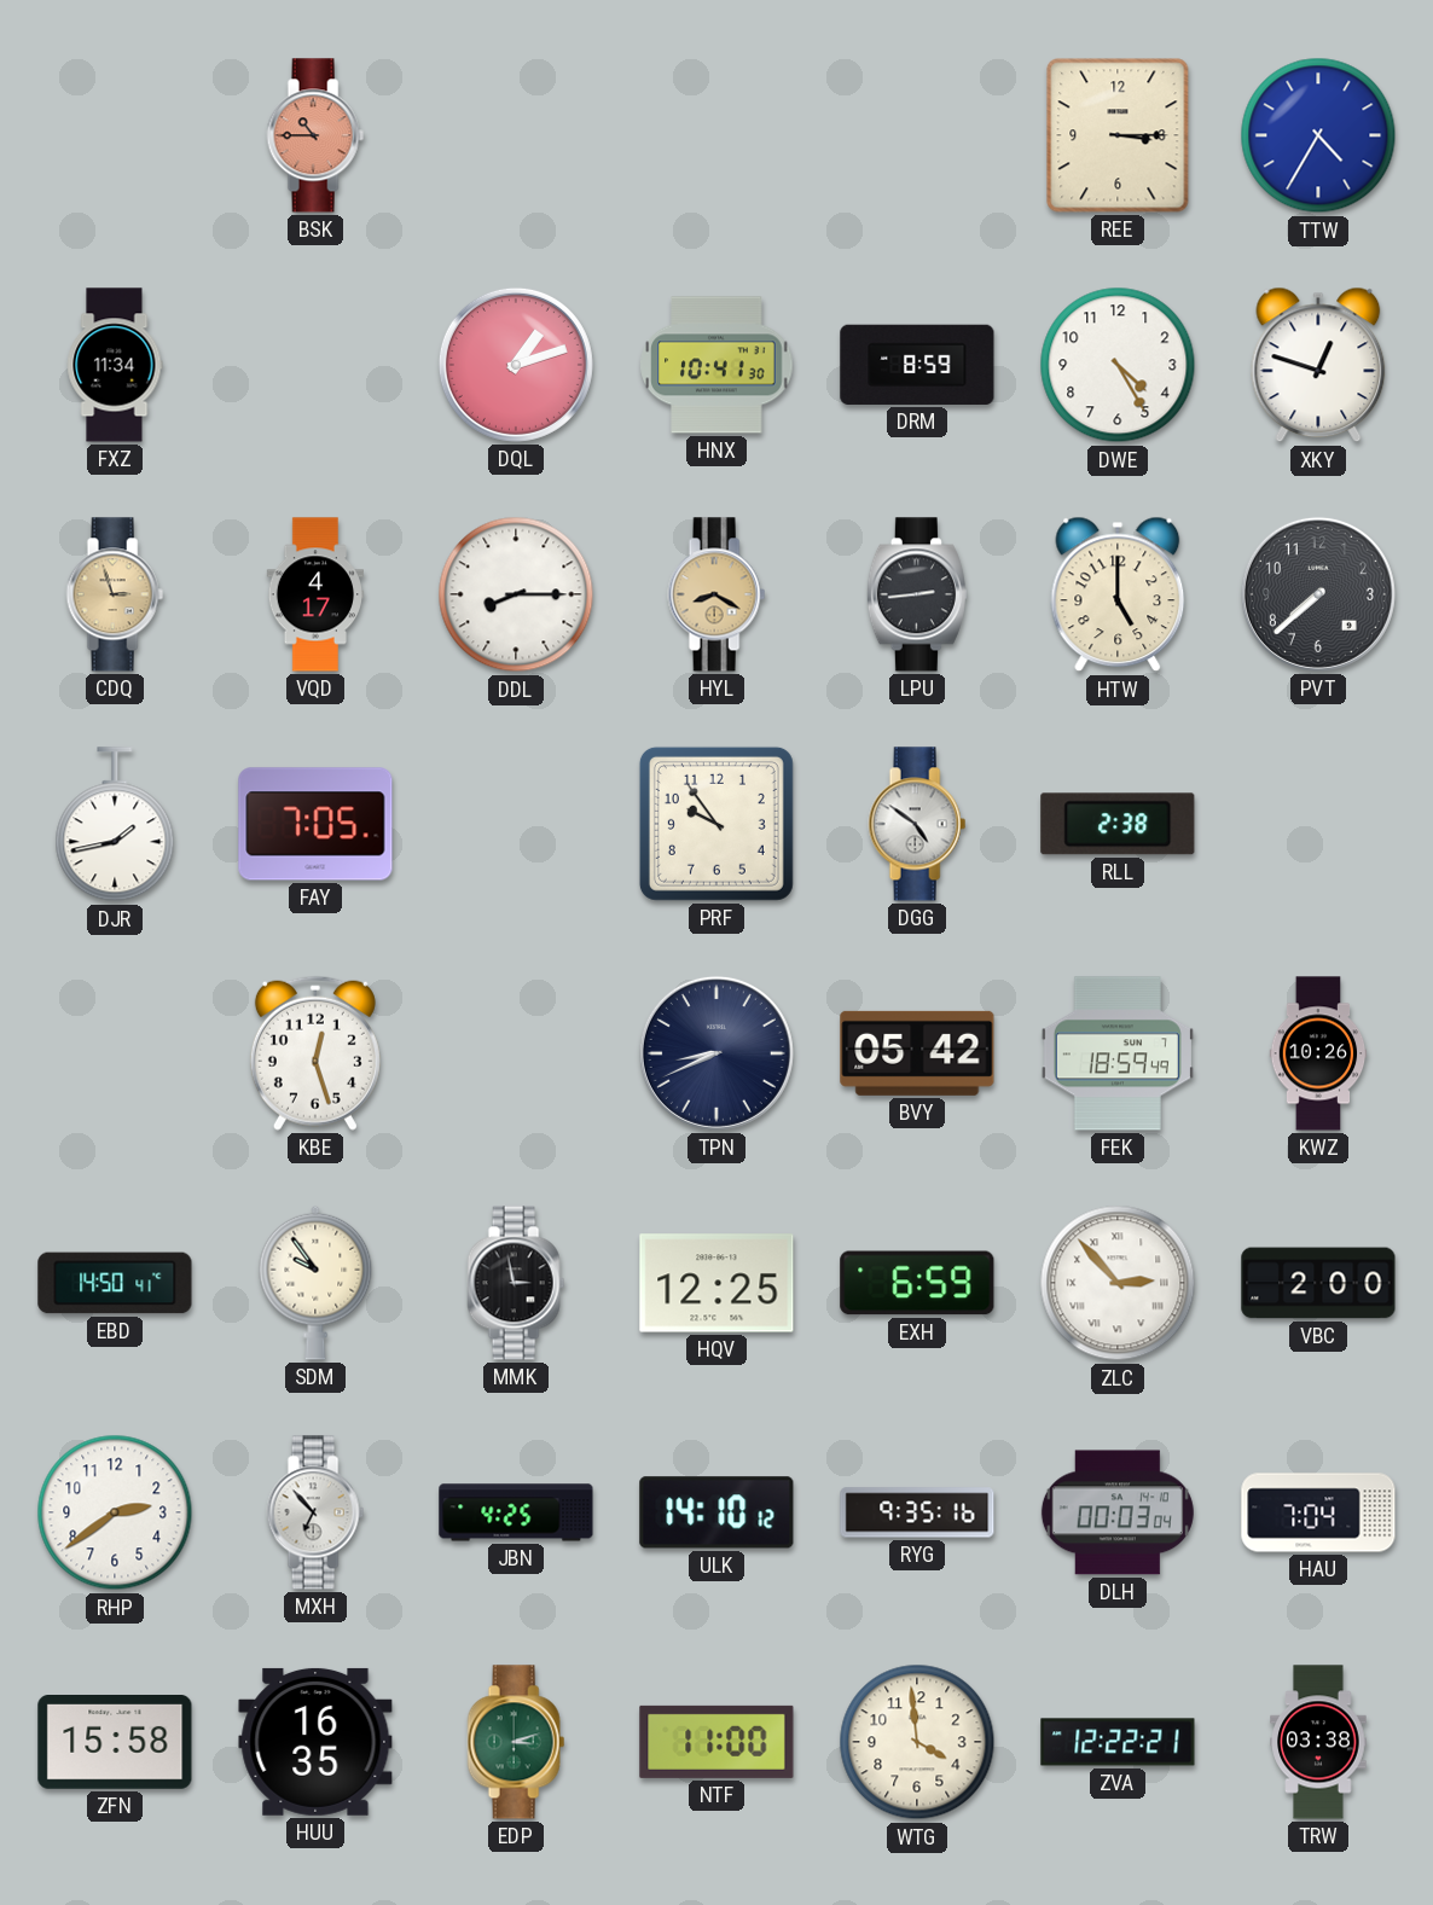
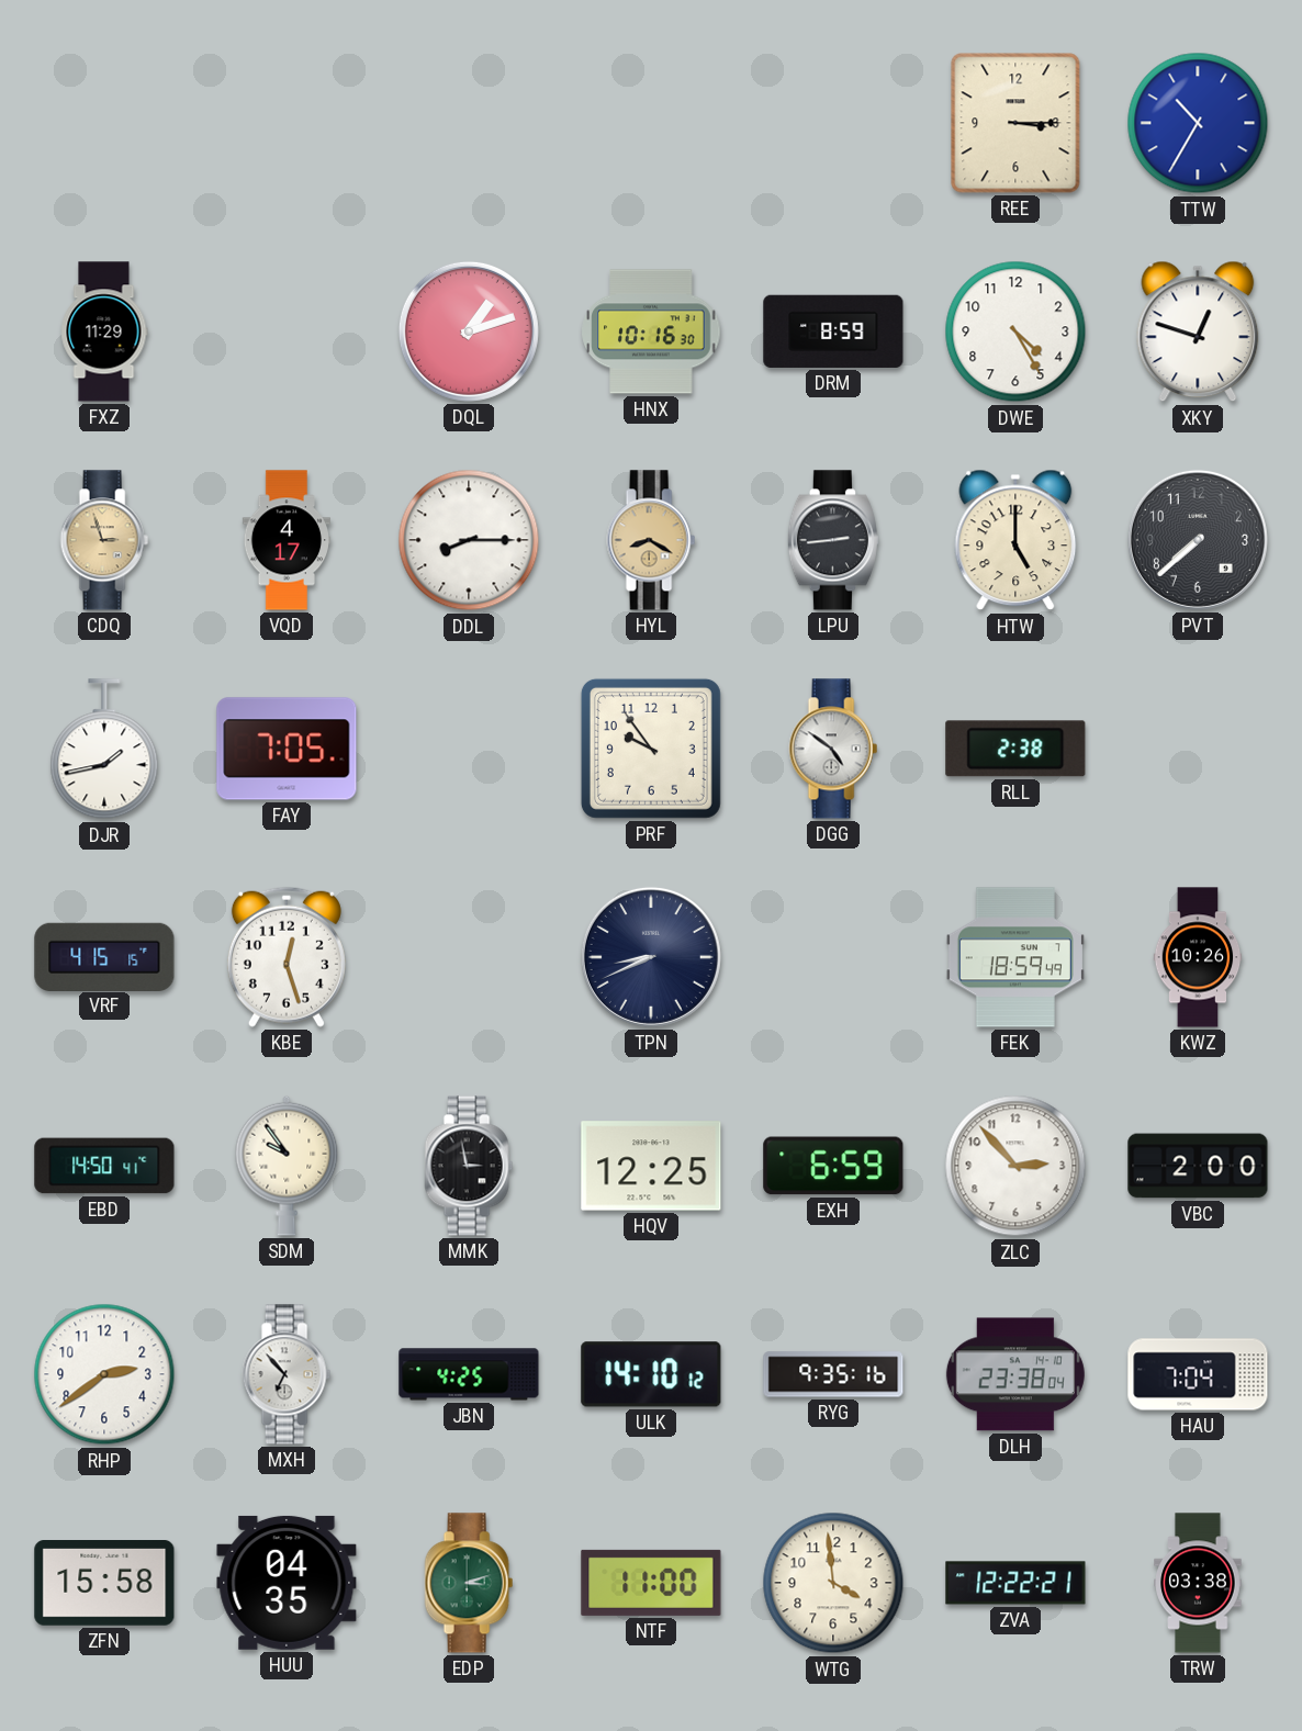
BSK: 10:45 -> none
TTW: 4:35 -> 10:35
FXZ: 11:34 -> 11:29
HNX: 10:41 -> 10:16
VRF: none -> 4:15
BVY: 05:42 -> none
ZLC numerals: Roman -> Arabic
DLH: 00:03 -> 23:38
HUU: 16:35 -> 04:35
